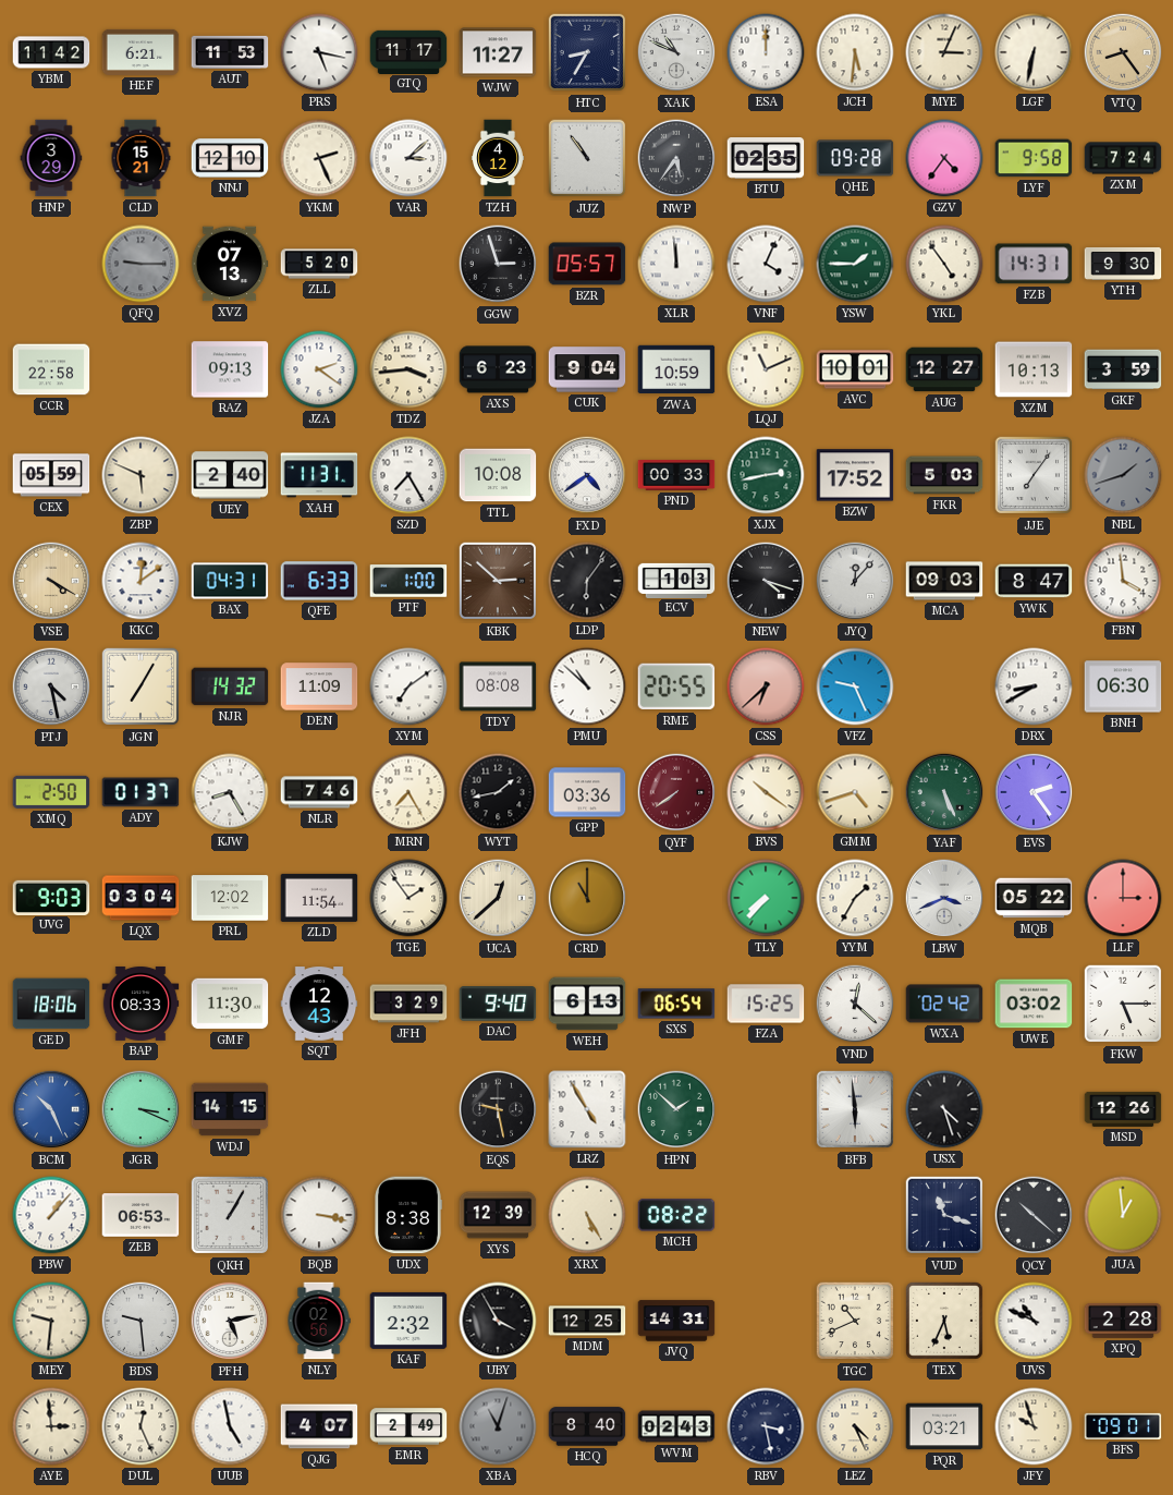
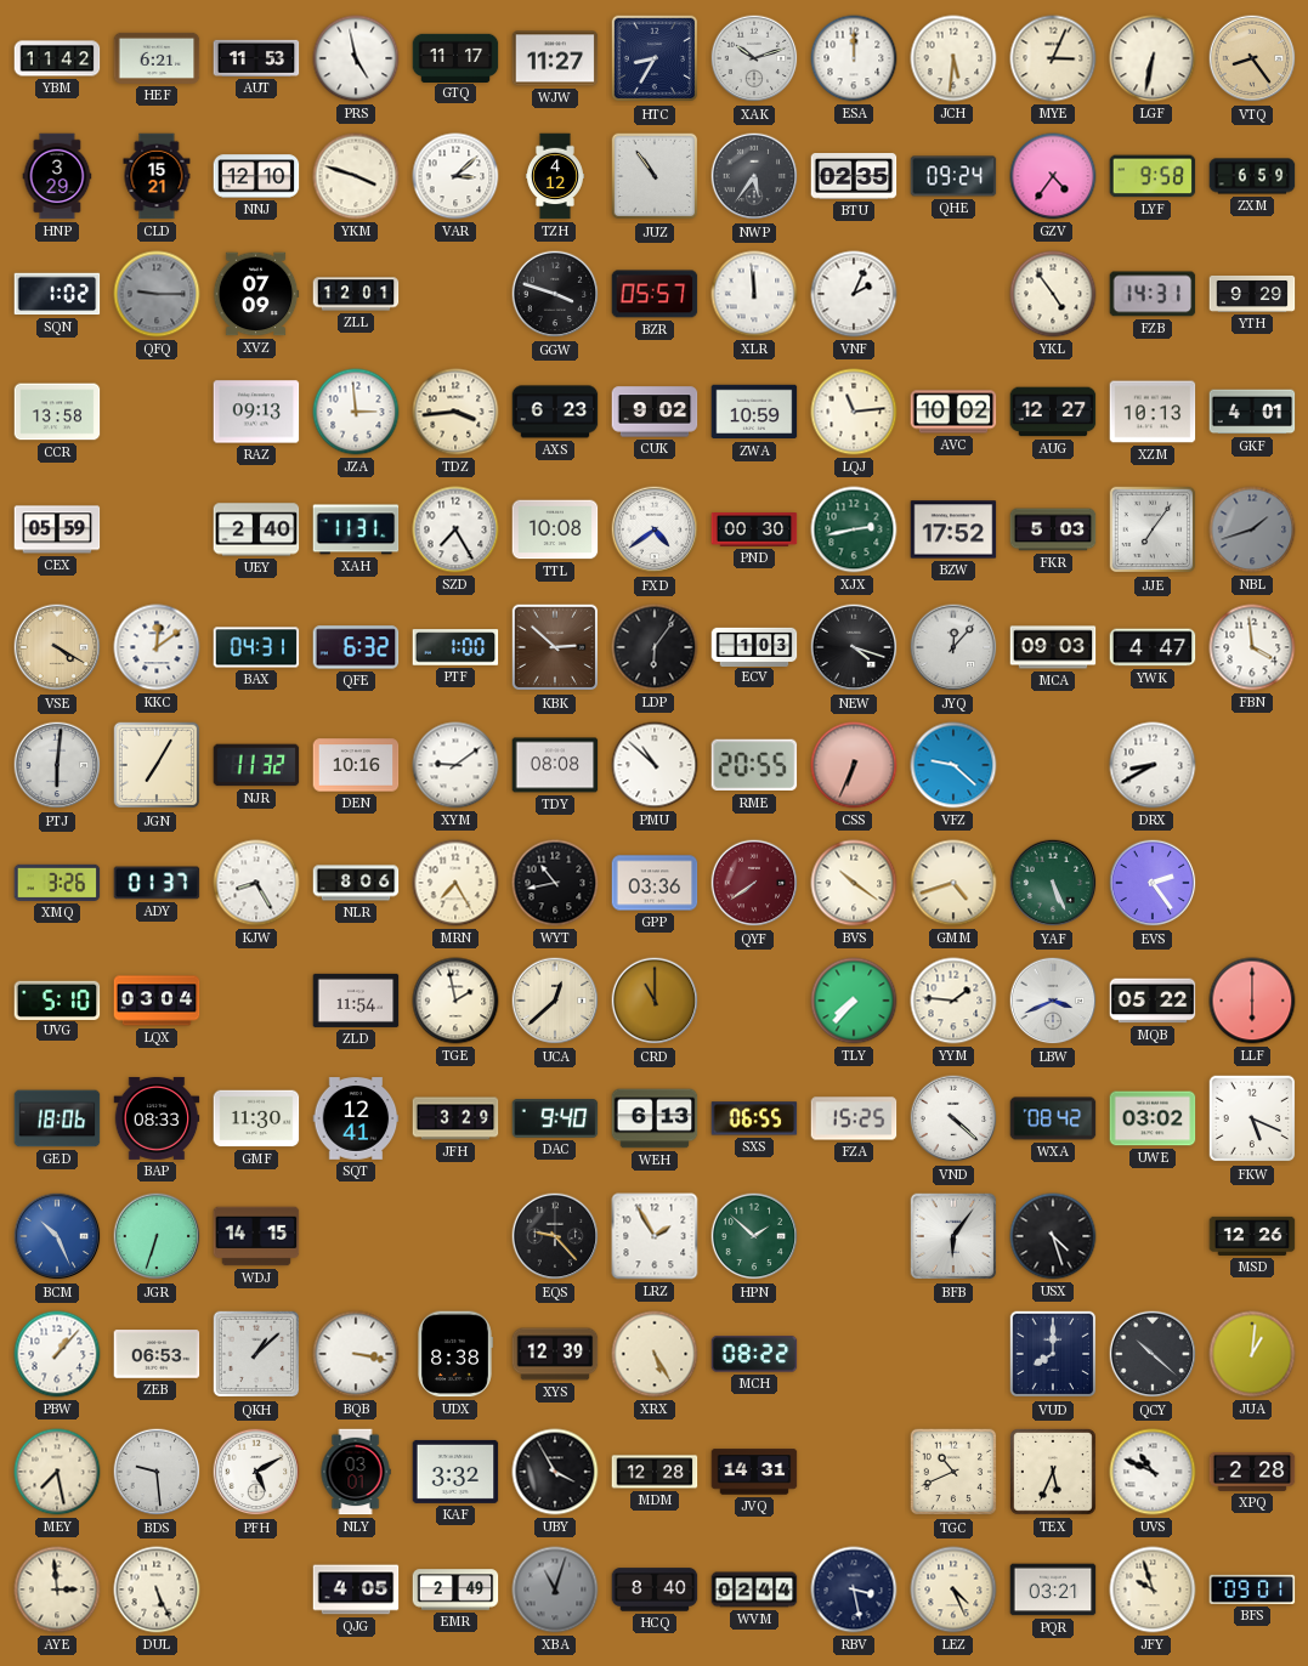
PRS: 5:17 -> 4:58
XAK: 10:49 -> 10:12
YKM: 2:26 -> 3:48
QHE: 09:28 -> 09:24
ZXM: 7:24 -> 6:59
SQN: none -> 1:02
XVZ: 07:13 -> 07:09
ZLL: 5:20 -> 12:01
GGW: 2:57 -> 3:48
VNF: 4:04 -> 2:04
YSW: 1:45 -> none
YTH: 9:30 -> 9:29
CCR: 22:58 -> 13:58
JZA: 2:21 -> 2:59
CUK: 9:04 -> 9:02
LQJ: 11:11 -> 11:14
AVC: 10:01 -> 10:02
GKF: 3:59 -> 4:01
ZBP: 5:49 -> none
PND: 00:33 -> 00:30
QFE: 6:33 -> 6:32
YWK: 8:47 -> 4:47
PTJ: 4:28 -> 6:01
NJR: 14:32 -> 11:32
DEN: 11:09 -> 10:16
XYM: 7:09 -> 9:09
CSS: 6:38 -> 6:34
VFZ: 9:26 -> 9:22
BNH: 06:30 -> none
XMQ: 2:50 -> 3:26
NLR: 7:46 -> 8:06
WYT: 1:43 -> 10:43
UVG: 9:03 -> 5:10
PRL: 12:02 -> none
TGE: 1:54 -> 1:58
YYM: 1:35 -> 1:46
LLF: 3:00 -> 6:00
SQT: 12:43 -> 12:41
SXS: 06:54 -> 06:55
VND: 12:22 -> 4:22
WXA: 02:42 -> 08:42
FKW: 5:15 -> 5:19
JGR: 3:19 -> 6:33
EQS: 9:28 -> 9:23
LRZ: 4:55 -> 1:55
BFB: 5:59 -> 6:06
QKH: 1:05 -> 1:08
VUD: 11:18 -> 8:00
JUA: 12:59 -> 1:01
MEY: 9:31 -> 7:28
PFH: 5:13 -> 5:10
NLY: 02:56 -> 03:01
KAF: 2:32 -> 3:32
MDM: 12:25 -> 12:28
DUL: 12:26 -> 5:26
UUB: 4:58 -> none
QJG: 4:07 -> 4:05
WVM: 02:43 -> 02:44
